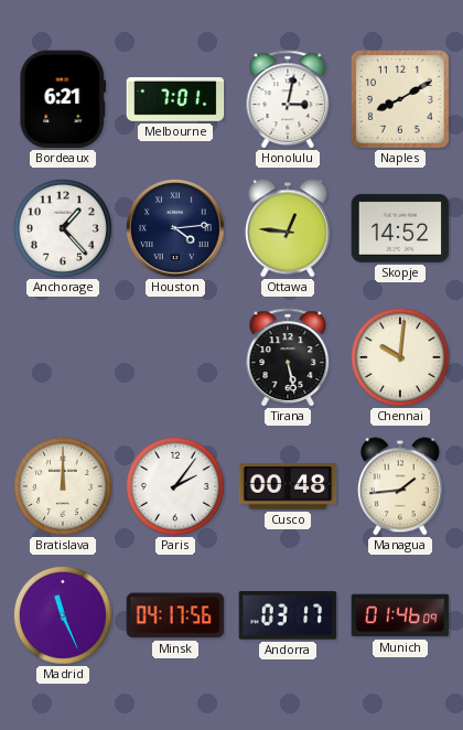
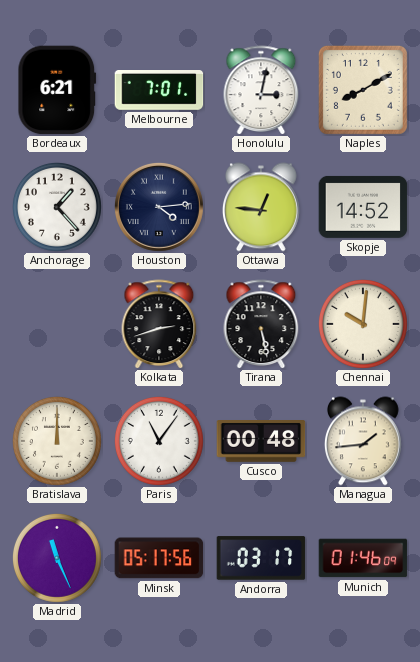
Kolkata: none -> 2:42
Paris: 2:06 -> 11:06
Minsk: 04:17 -> 05:17
